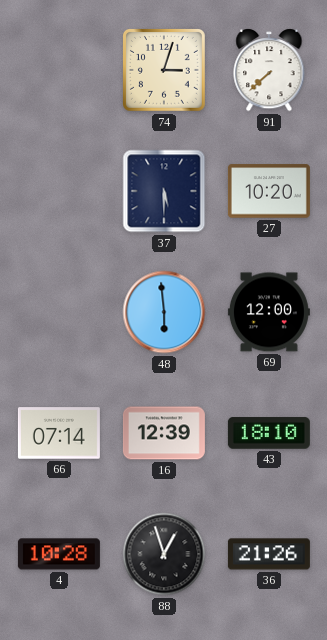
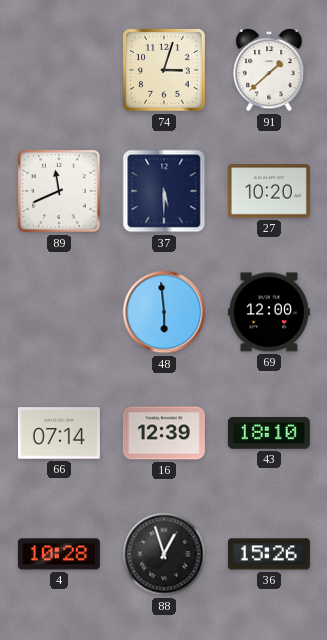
91: 7:38 -> 1:38
89: none -> 11:41
36: 21:26 -> 15:26
